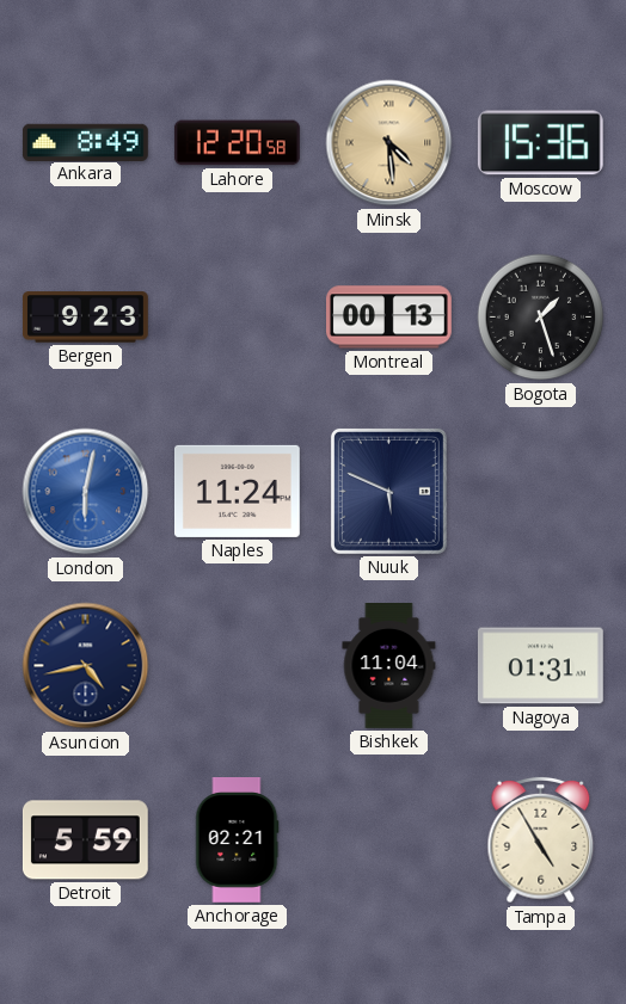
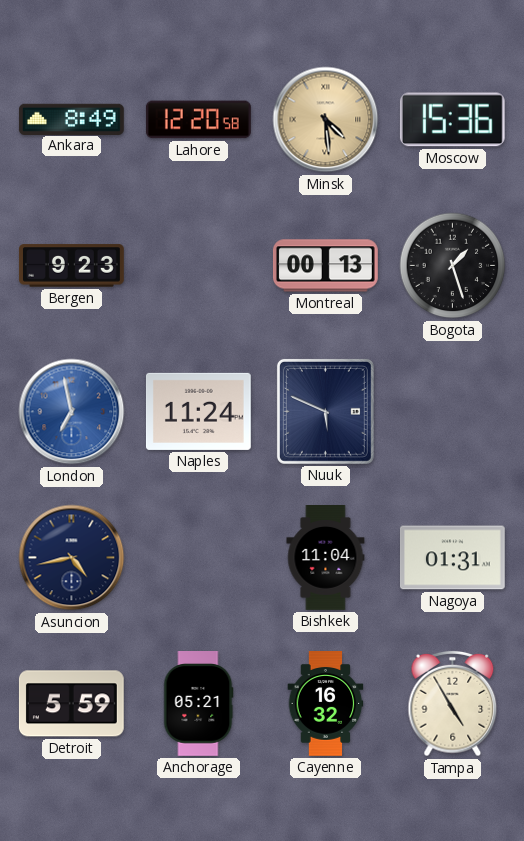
London: 6:02 -> 6:58
Anchorage: 02:21 -> 05:21
Cayenne: none -> 16:32
